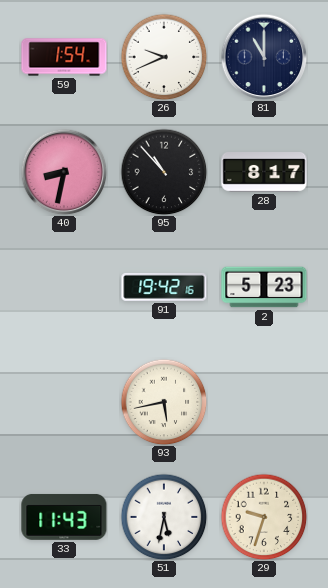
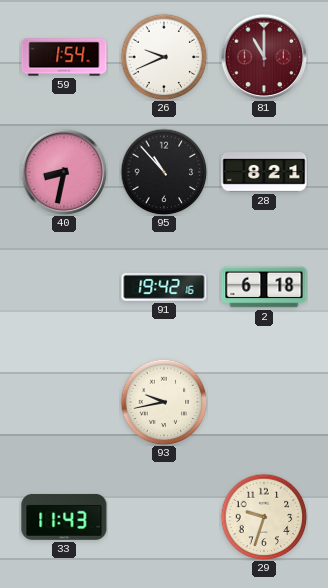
81 dial: navy -> burgundy
28: 8:17 -> 8:21
2: 5:23 -> 6:18
93: 5:43 -> 9:43
51: 5:32 -> none
